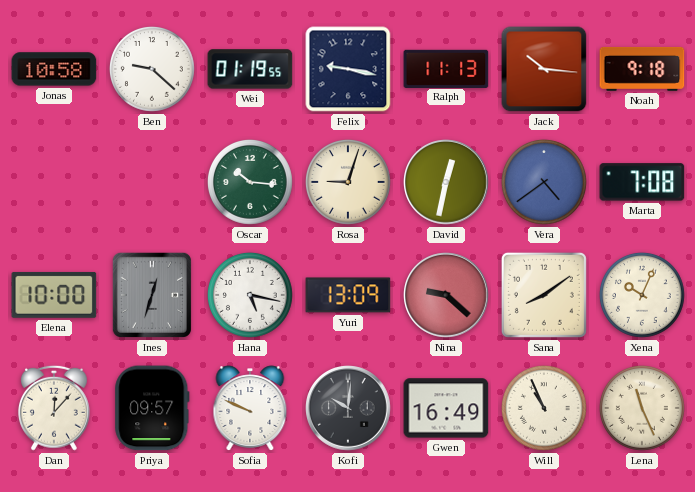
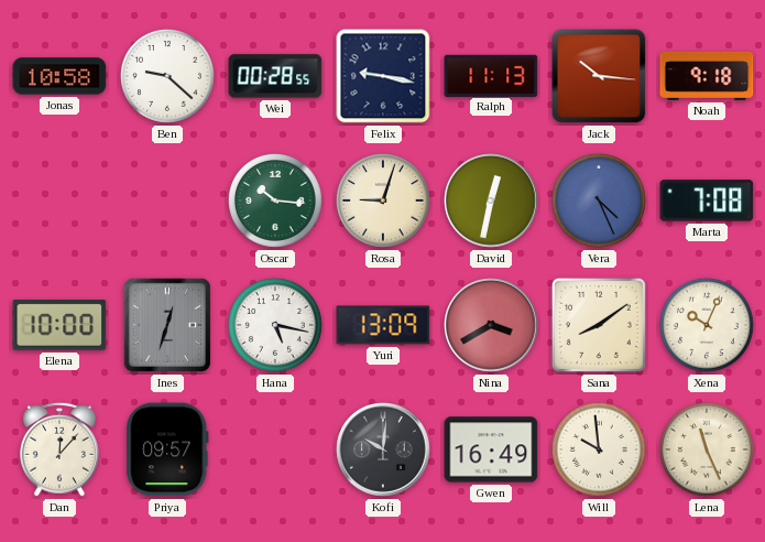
Wei: 01:19 -> 00:28
Vera: 4:39 -> 4:26
Nina: 9:22 -> 3:40
Sofia: 9:49 -> none
Will: 10:56 -> 9:59
